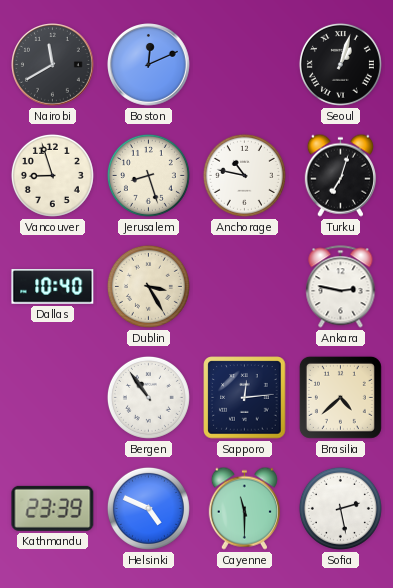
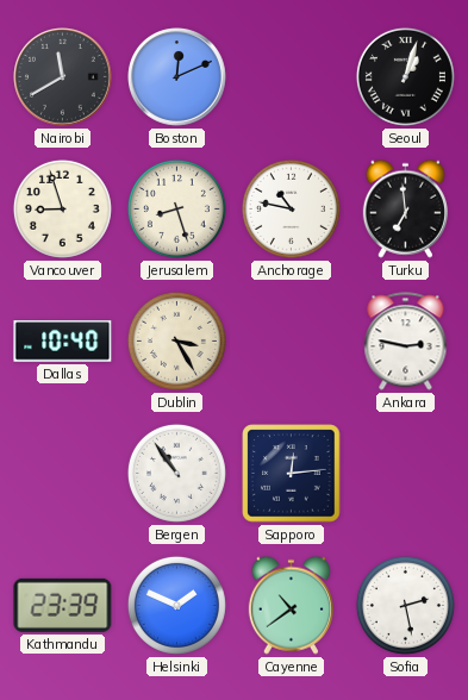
Turku: 7:03 -> 6:59
Brasilia: 4:38 -> none
Helsinki: 4:49 -> 1:49
Cayenne: 11:30 -> 10:39
